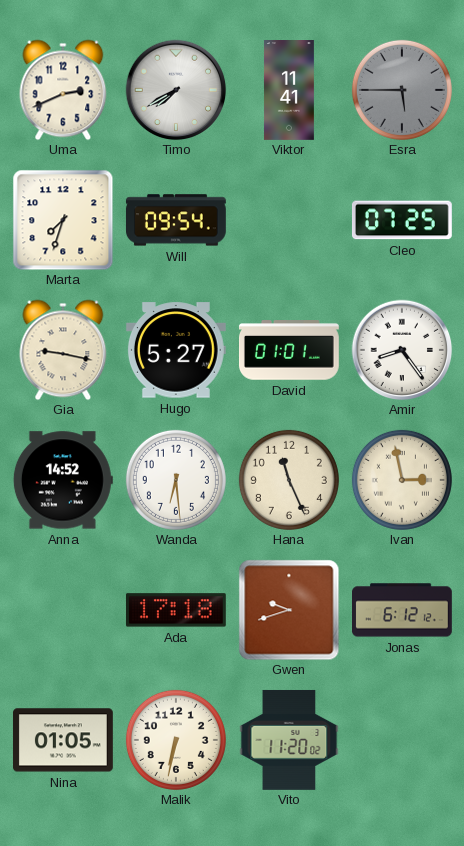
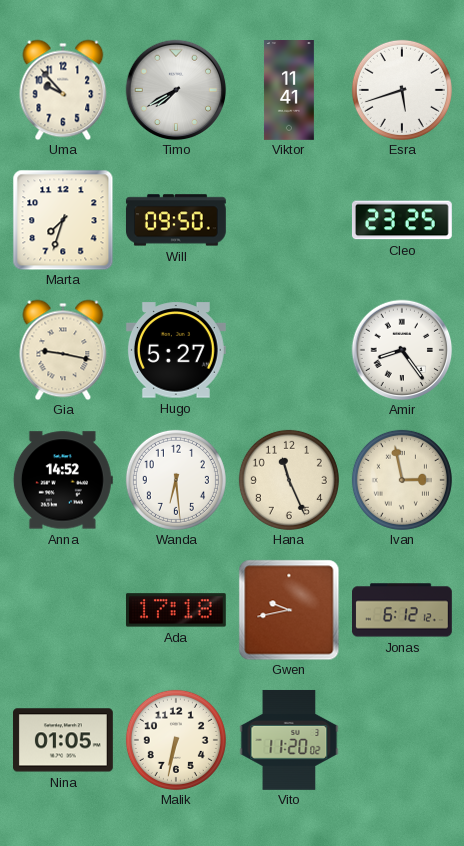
Uma: 2:41 -> 9:53
Esra: 5:45 -> 5:42
Esra dial: grey -> white
Will: 09:54 -> 09:50
Cleo: 07:25 -> 23:25
David: 01:01 -> none
Gwen: 9:42 -> 9:43
